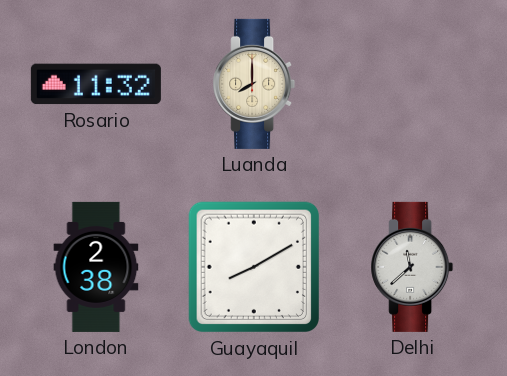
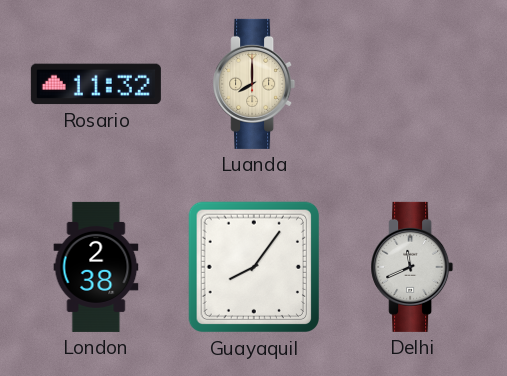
Guayaquil: 8:10 -> 8:06
Delhi: 11:38 -> 11:41
